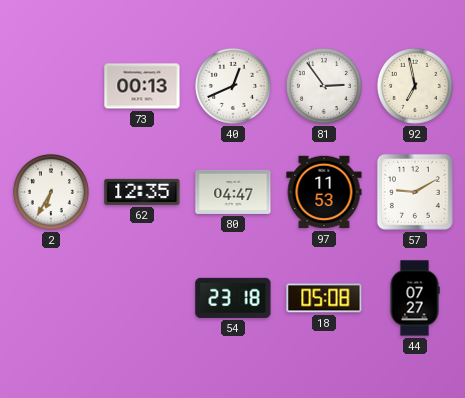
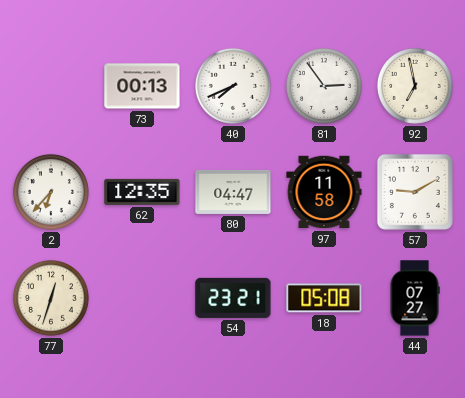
40: 12:41 -> 7:41
2: 6:35 -> 6:37
97: 11:53 -> 11:58
77: none -> 12:33
54: 23:18 -> 23:21
